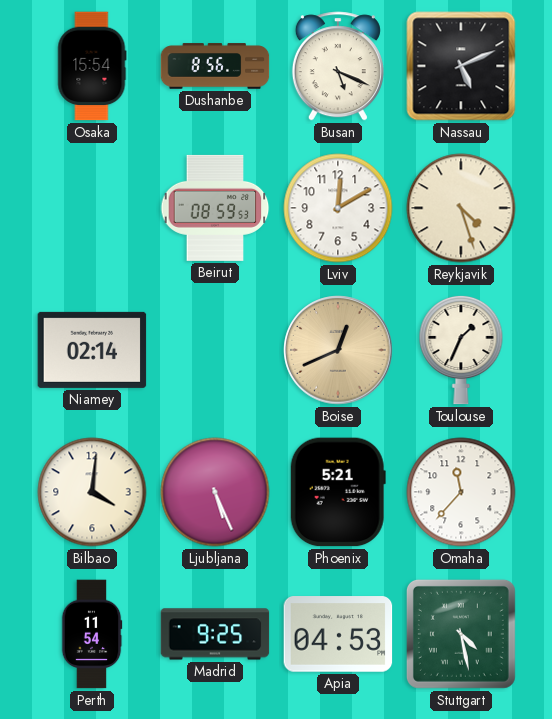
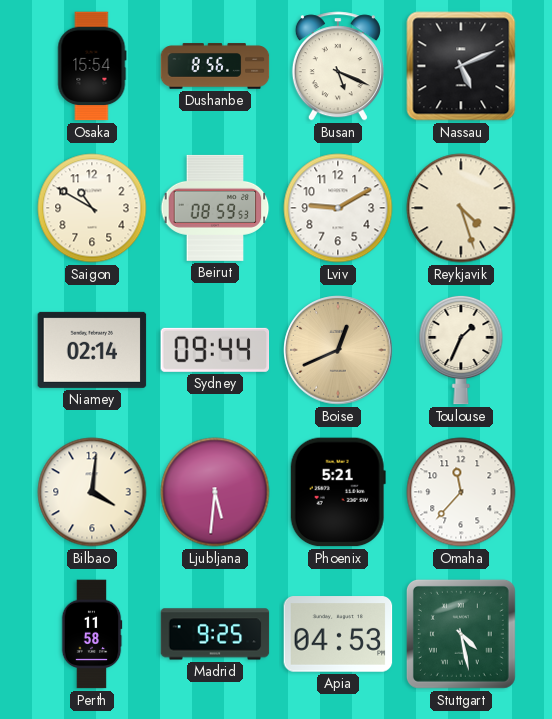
Saigon: none -> 10:50
Lviv: 12:10 -> 9:10
Sydney: none -> 09:44
Ljubljana: 5:26 -> 5:31
Perth: 11:54 -> 11:58
